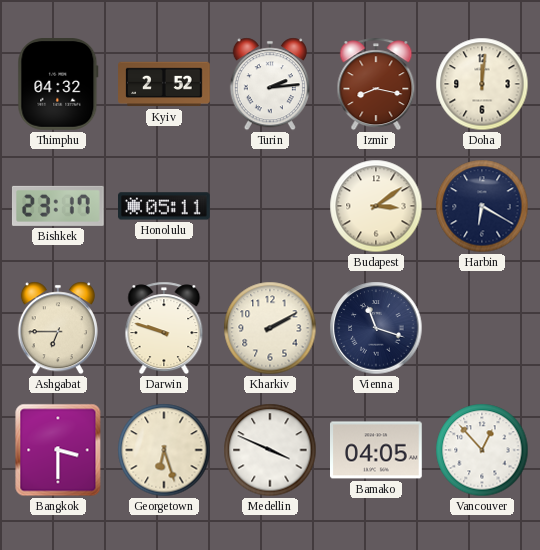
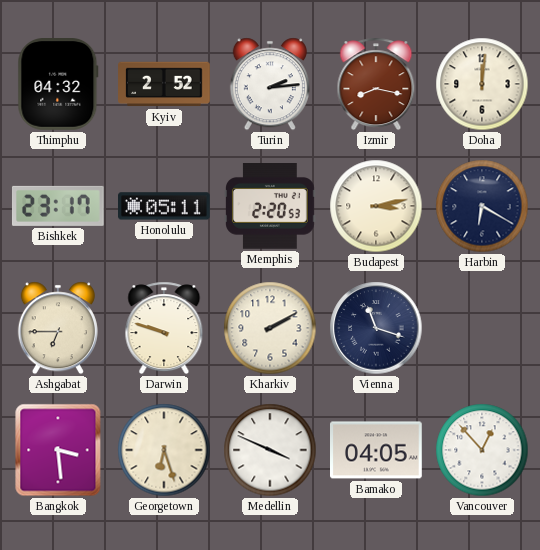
Memphis: none -> 2:20
Budapest: 3:09 -> 3:13
Bangkok: 3:30 -> 3:29
